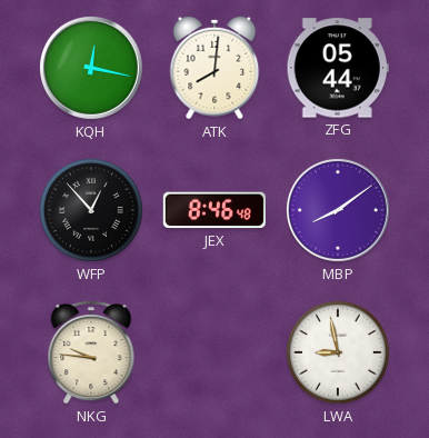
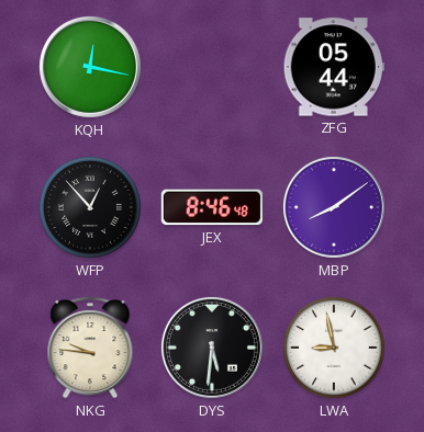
ATK: 8:01 -> none
DYS: none -> 5:31
